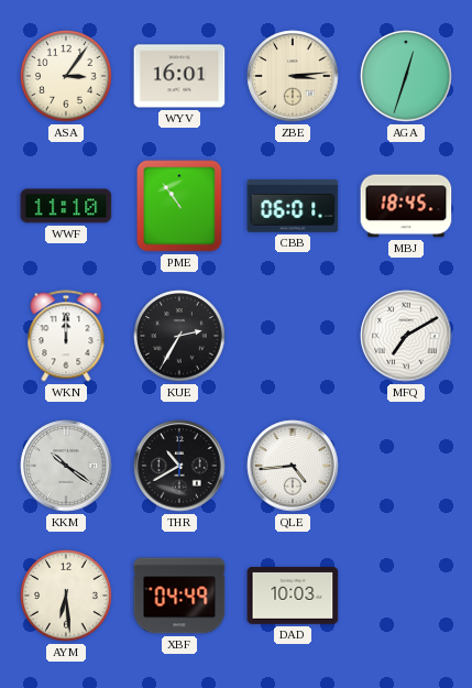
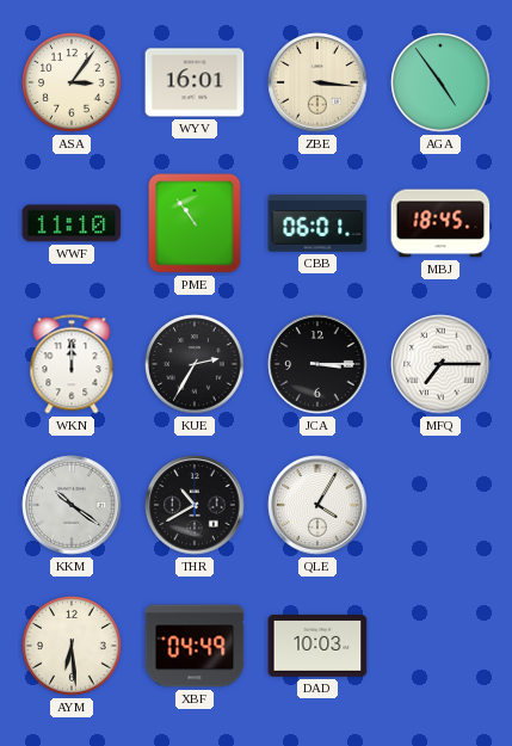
ZBE: 3:14 -> 3:16
AGA: 12:33 -> 4:54
JCA: none -> 3:15
MFQ: 7:10 -> 7:15
QLE: 4:44 -> 4:05
